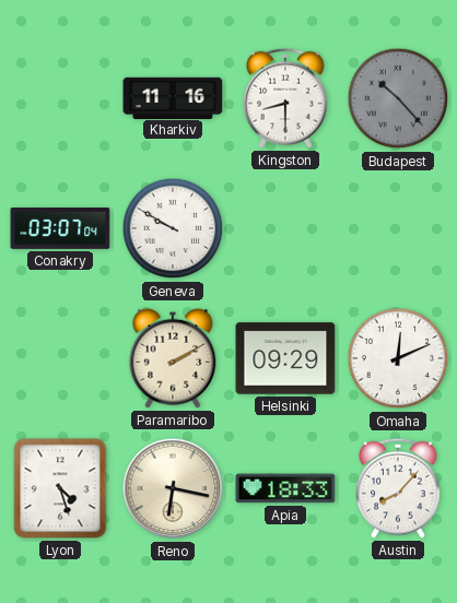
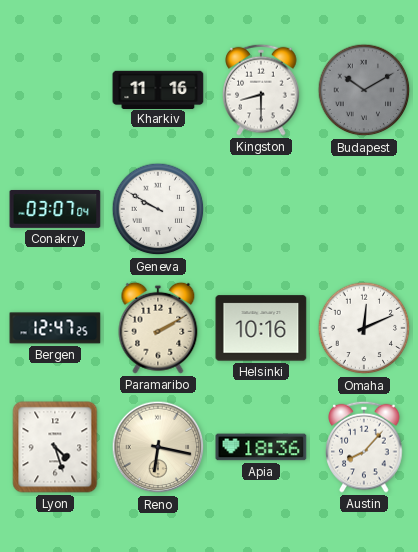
Budapest: 10:23 -> 10:10
Bergen: none -> 12:47
Helsinki: 09:29 -> 10:16
Apia: 18:33 -> 18:36
